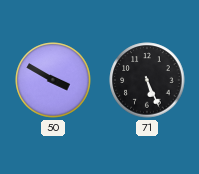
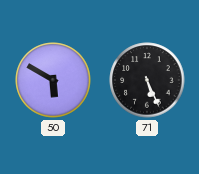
50: 3:50 -> 5:50
